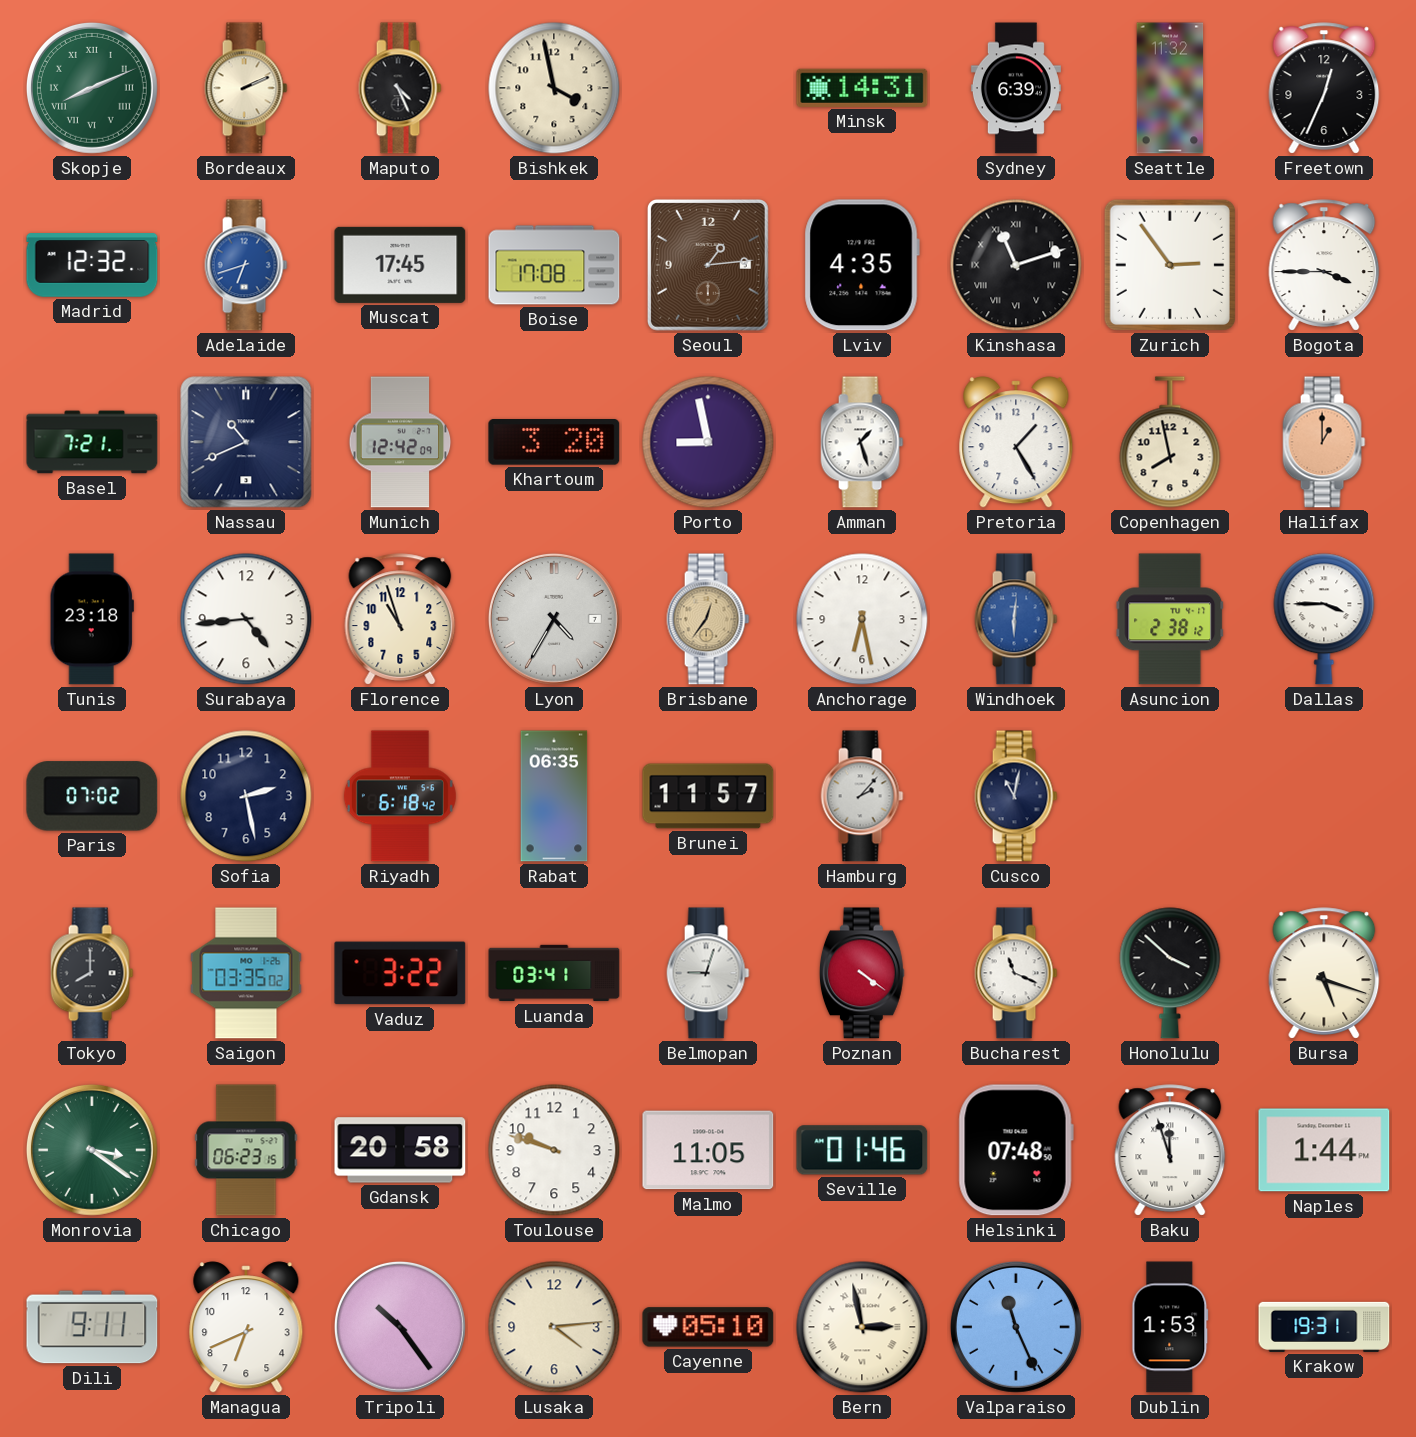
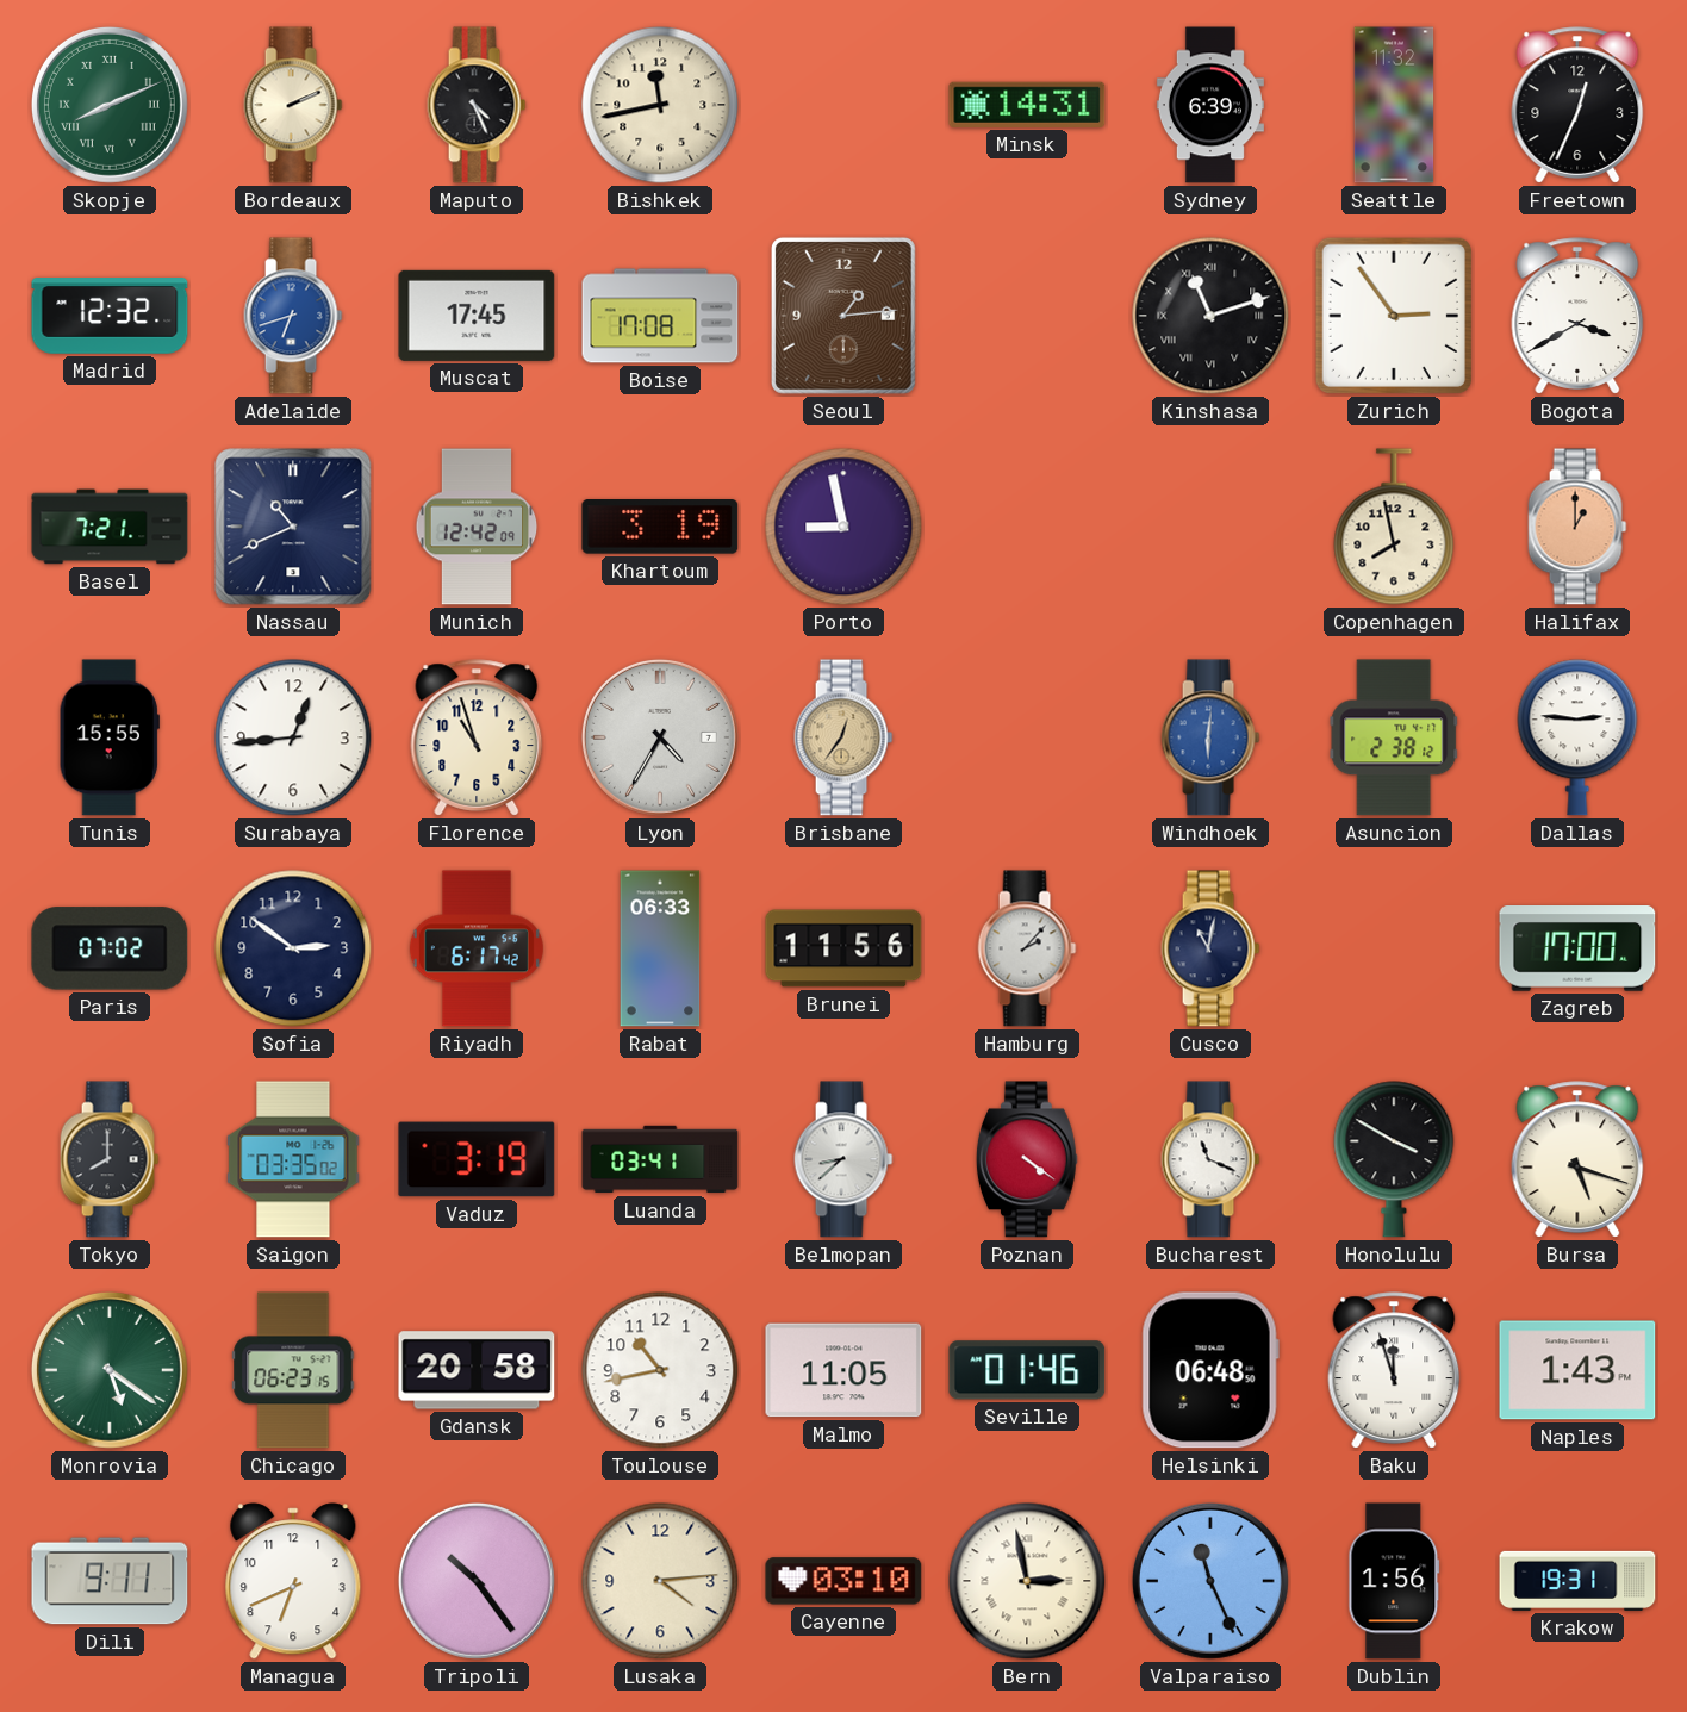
Bishkek: 3:58 -> 11:43
Lviv: 4:35 -> none
Bogota: 3:45 -> 3:40
Khartoum: 3:20 -> 3:19
Amman: 1:27 -> none
Pretoria: 1:25 -> none
Tunis: 23:18 -> 15:55
Surabaya: 4:44 -> 12:44
Anchorage: 6:28 -> none
Dallas: 3:45 -> 2:46
Sofia: 2:28 -> 2:51
Riyadh: 6:18 -> 6:17
Rabat: 06:35 -> 06:33
Brunei: 11:57 -> 11:56
Zagreb: none -> 17:00
Vaduz: 3:22 -> 3:19
Belmopan: 9:03 -> 8:38
Honolulu: 3:52 -> 3:50
Monrovia: 3:21 -> 5:21
Toulouse: 9:48 -> 10:43
Helsinki: 07:48 -> 06:48
Naples: 1:44 -> 1:43
Cayenne: 05:10 -> 03:10
Dublin: 1:53 -> 1:56
